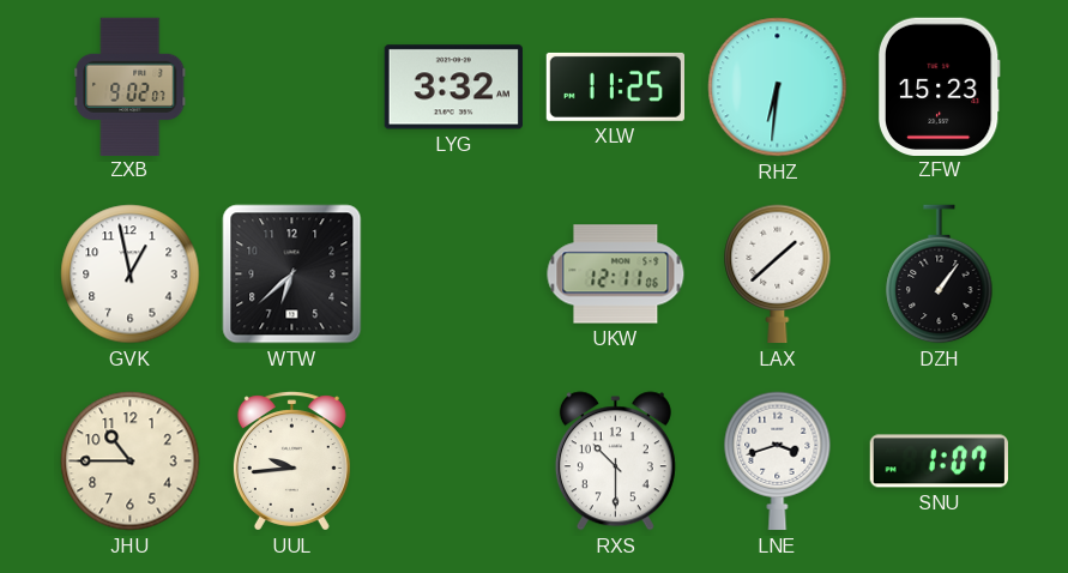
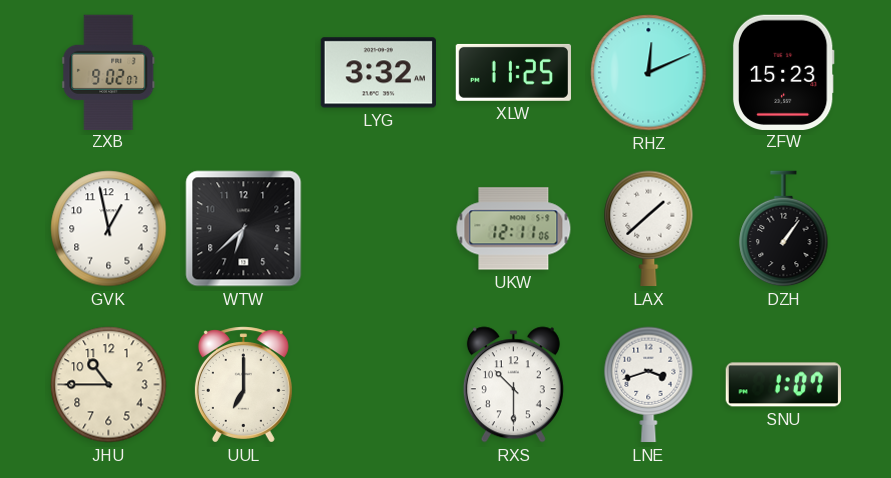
RHZ: 6:31 -> 12:11
UUL: 9:44 -> 7:00
